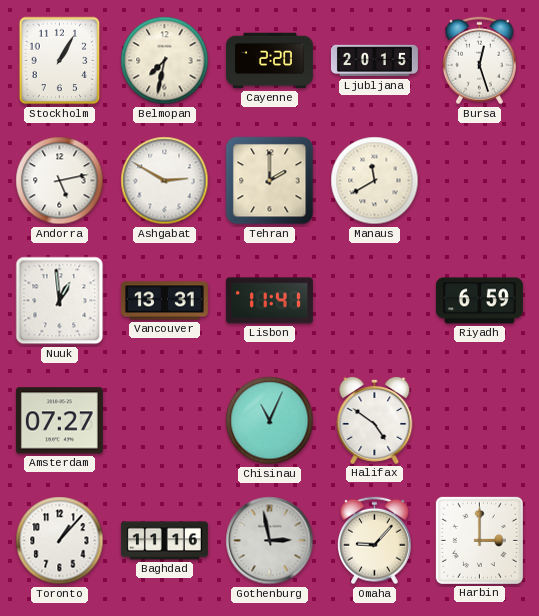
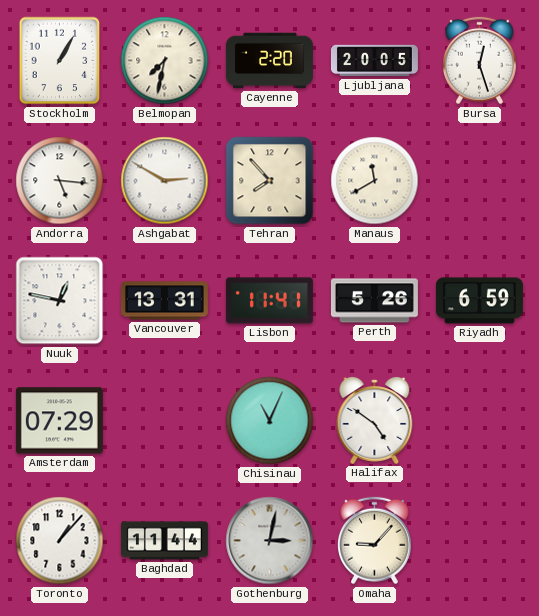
Ljubljana: 20:15 -> 20:05
Andorra: 5:13 -> 5:16
Tehran: 2:00 -> 7:53
Nuuk: 12:59 -> 12:47
Perth: none -> 5:26
Amsterdam: 07:27 -> 07:29
Baghdad: 11:16 -> 11:44
Gothenburg: 2:58 -> 3:02
Harbin: 3:00 -> none
